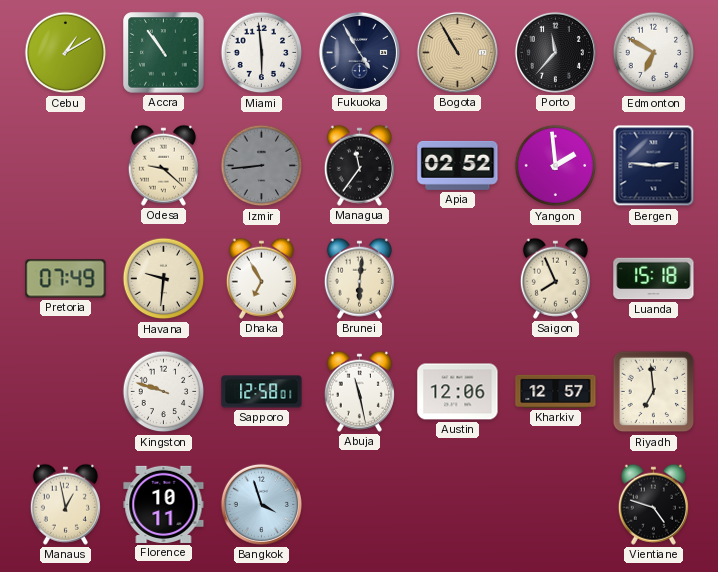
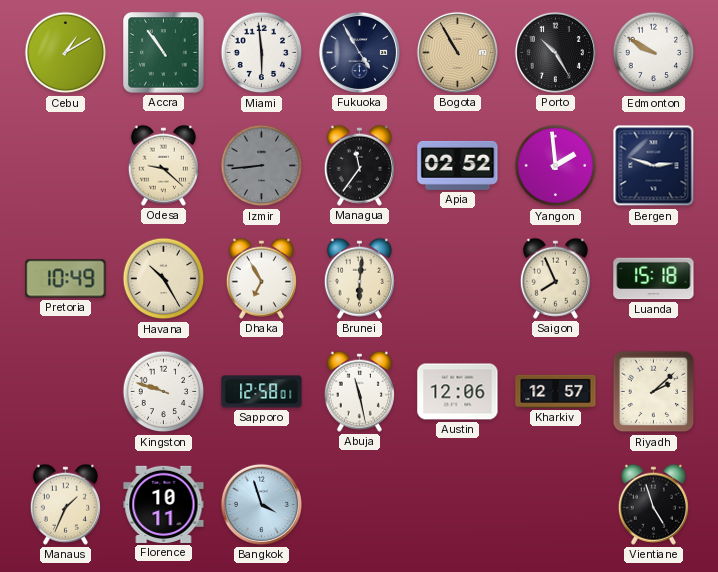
Porto: 11:37 -> 10:25
Edmonton: 6:50 -> 9:50
Bergen: 2:46 -> 2:48
Pretoria: 07:49 -> 10:49
Havana: 9:31 -> 10:25
Riyadh: 6:59 -> 2:08
Manaus: 12:58 -> 1:34
Vientiane: 4:48 -> 4:57
